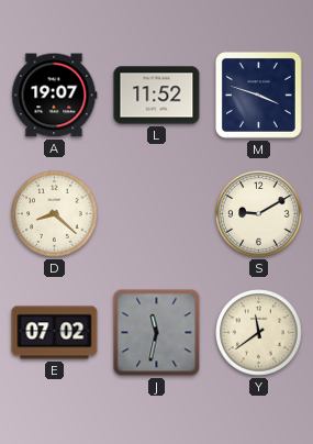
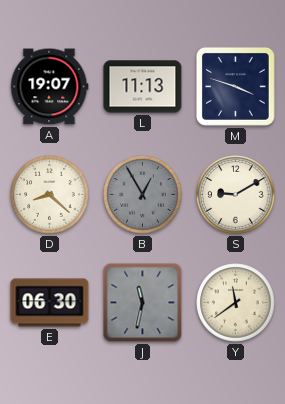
L: 11:52 -> 11:13
B: none -> 12:55
E: 07:02 -> 06:30
